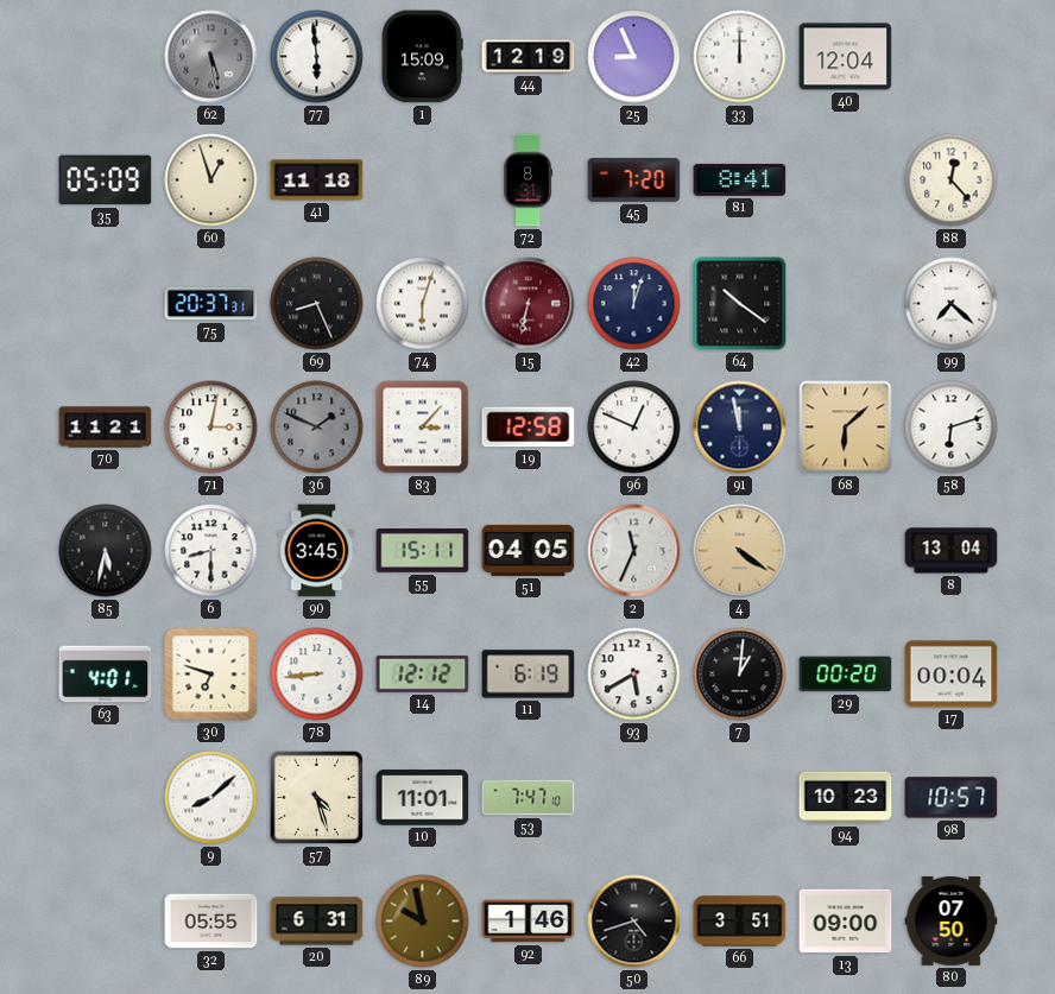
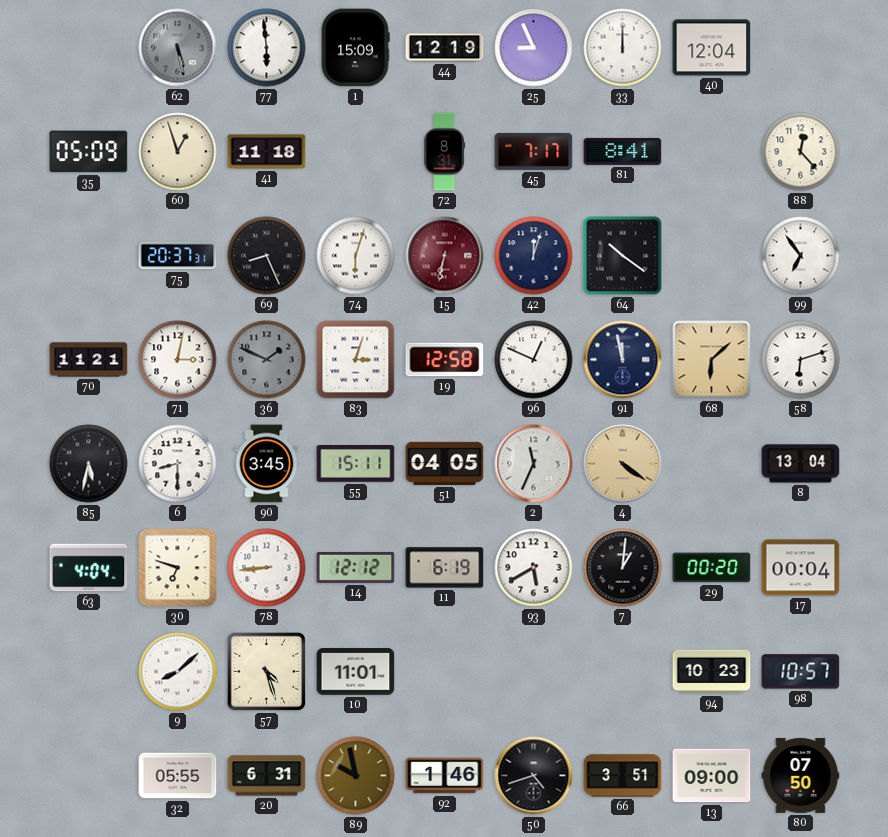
45: 7:20 -> 7:17
99: 7:22 -> 6:54
83: 3:07 -> 3:03
63: 4:01 -> 4:04
53: 7:47 -> none
